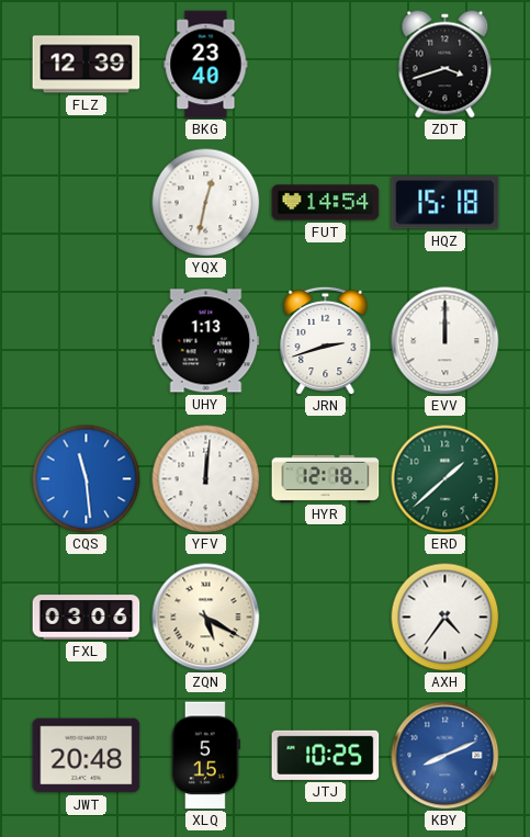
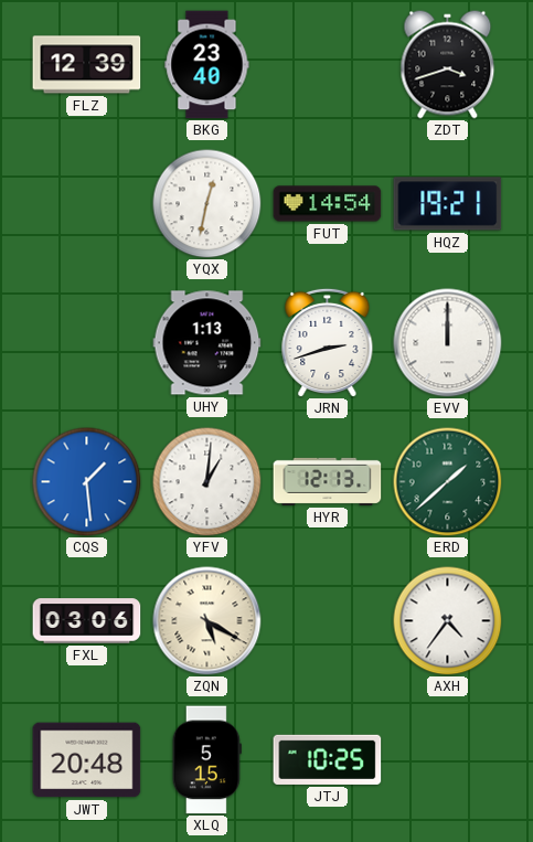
HQZ: 15:18 -> 19:21
CQS: 11:29 -> 1:29
YFV: 12:01 -> 1:01
HYR: 12:18 -> 12:13
KBY: 8:11 -> none
